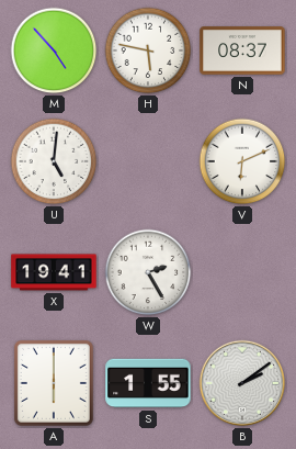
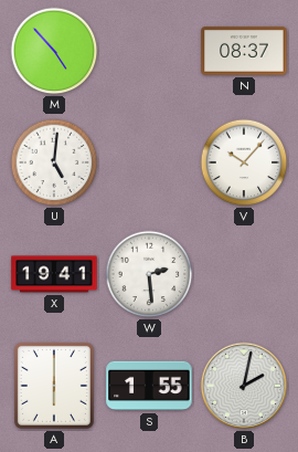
H: 5:47 -> none
V: 6:11 -> 10:07
W: 2:25 -> 2:29
B: 2:09 -> 2:02
